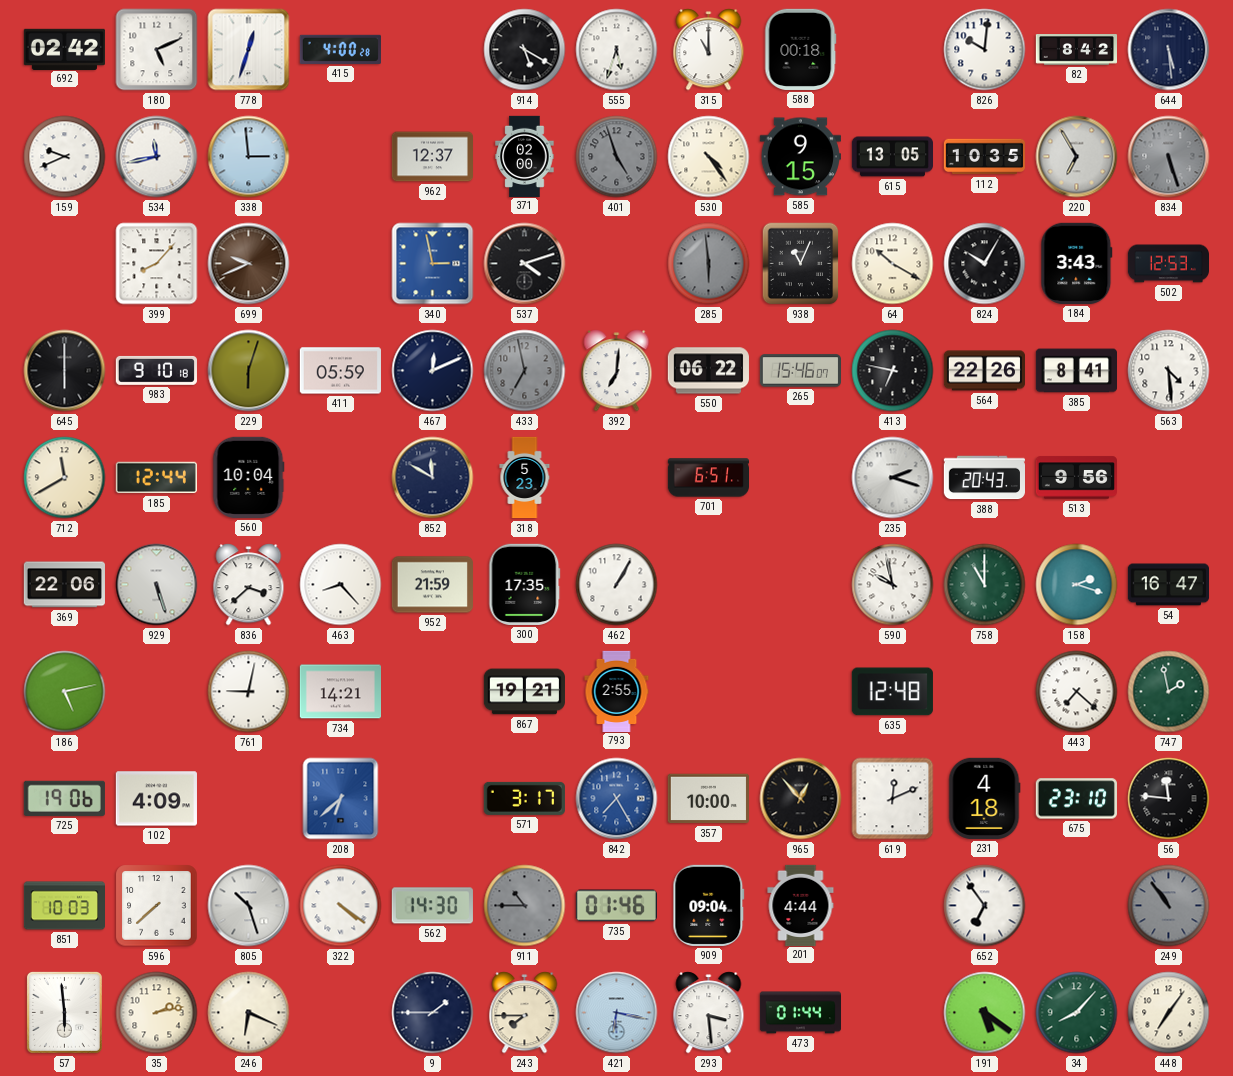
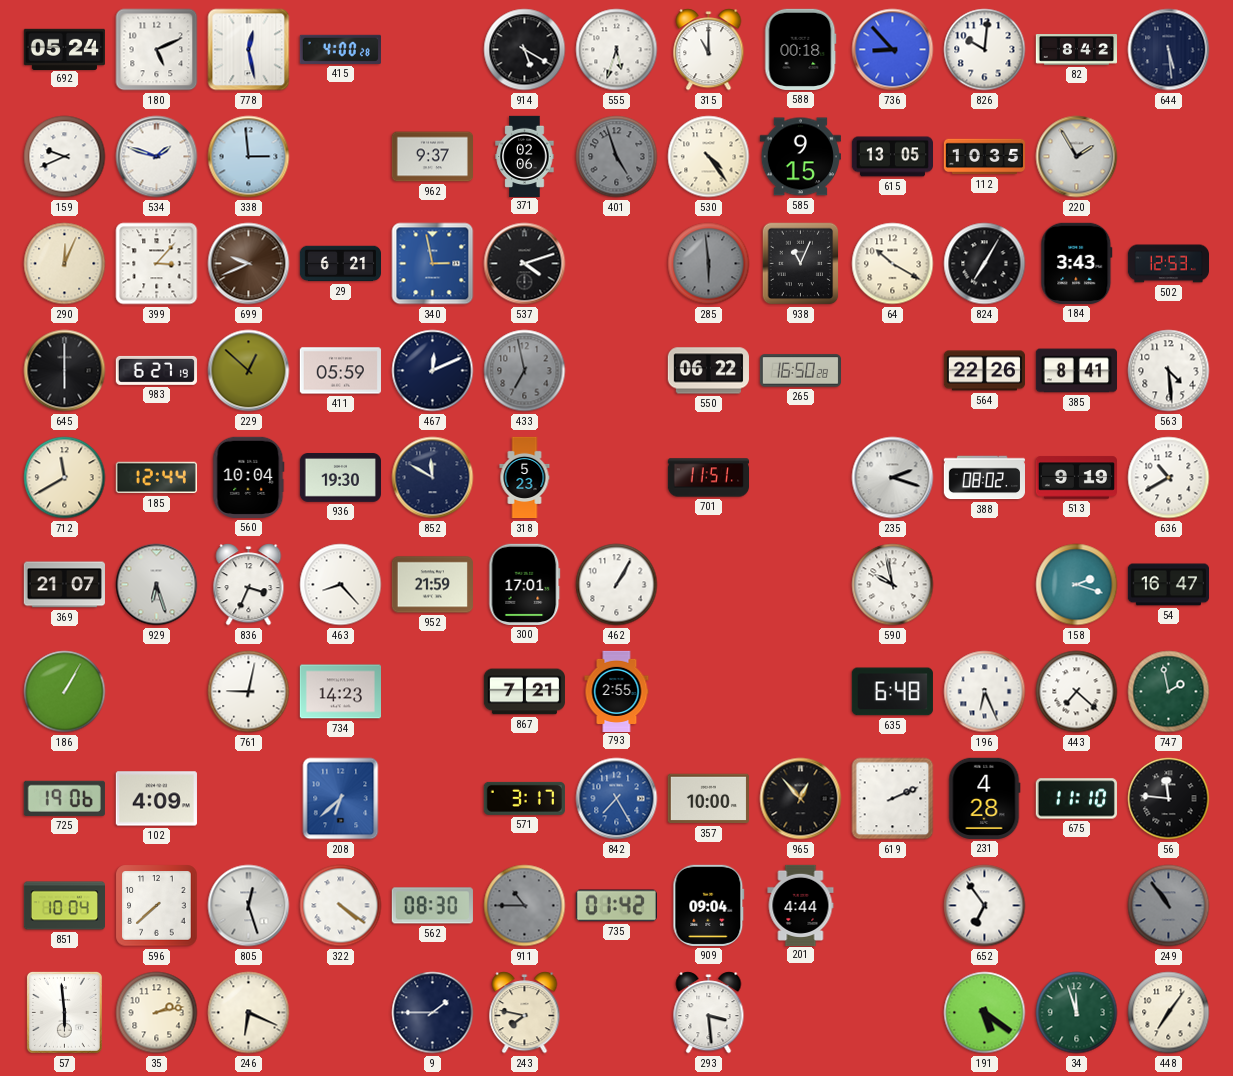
692: 02:42 -> 05:24
778: 12:33 -> 12:28
736: none -> 8:53
534: 11:43 -> 1:48
962: 12:37 -> 9:37
371: 02:00 -> 02:06
220: 6:55 -> 1:55
834: 5:27 -> none
290: none -> 12:04
399: 8:07 -> 3:07
29: none -> 6:21
824: 10:05 -> 7:05
983: 9:10 -> 6:27
229: 6:03 -> 12:52
392: 7:01 -> none
265: 15:46 -> 16:50
413: 6:47 -> none
936: none -> 19:30
701: 6:51 -> 11:51
388: 20:43 -> 08:02
513: 9:56 -> 9:19
636: none -> 10:40
369: 22:06 -> 21:07
929: 5:27 -> 6:27
836: 3:38 -> 3:34
300: 17:35 -> 17:01
758: 11:00 -> none
186: 5:13 -> 1:05
734: 14:21 -> 14:23
867: 19:21 -> 7:21
635: 12:48 -> 6:48
196: none -> 6:26
619: 12:11 -> 2:11
231: 4:18 -> 4:28
675: 23:10 -> 11:10
851: 10:03 -> 10:04
805: 10:27 -> 12:27
562: 14:30 -> 08:30
735: 01:46 -> 01:42
243: 7:45 -> 7:47
421: 6:17 -> none
473: 01:44 -> none
34: 8:07 -> 11:57
